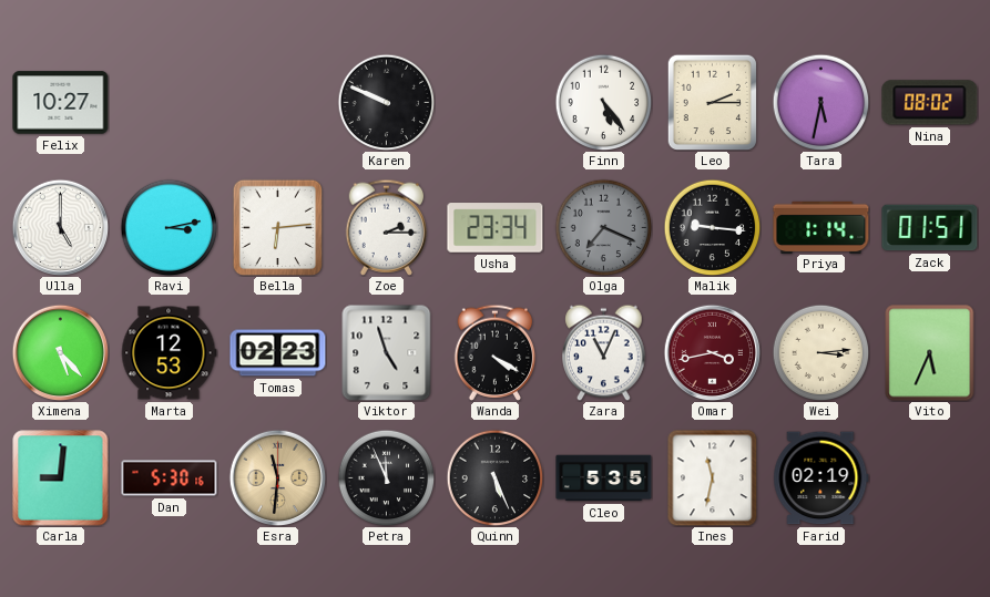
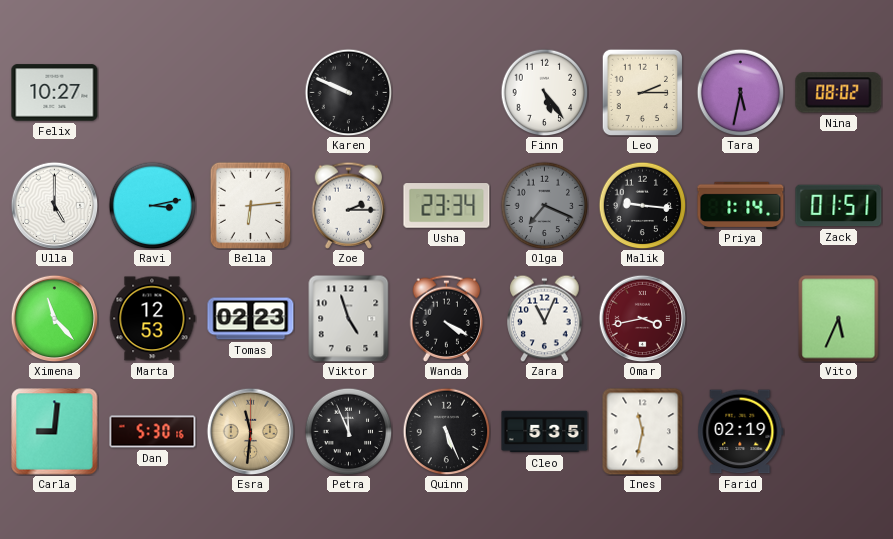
Ximena: 5:23 -> 11:23
Wei: 3:14 -> none
